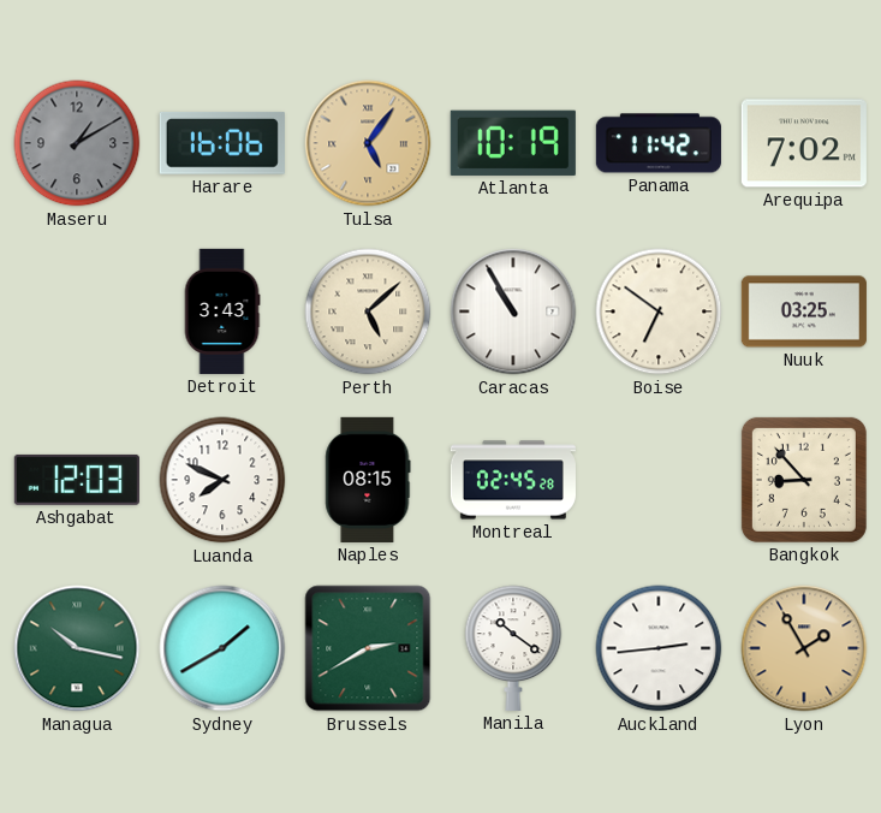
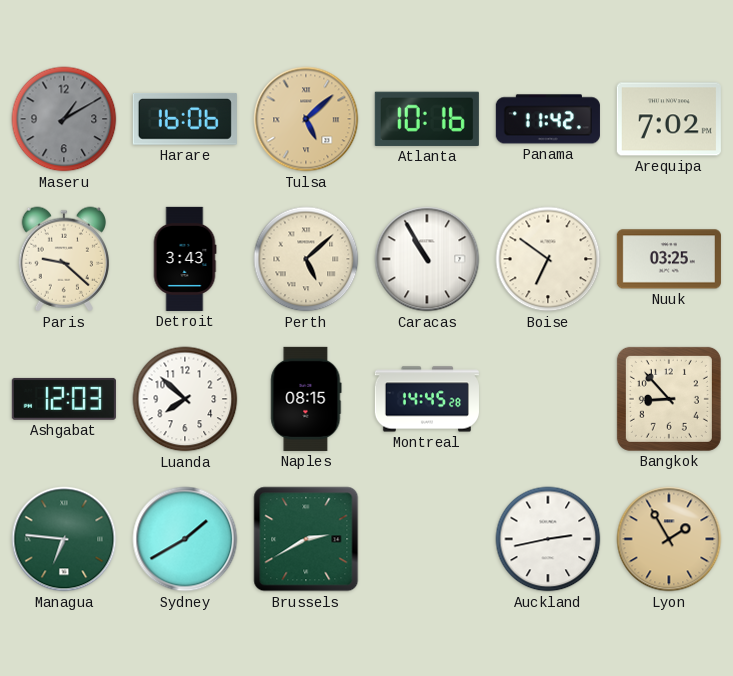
Tulsa: 5:06 -> 5:08
Atlanta: 10:19 -> 10:16
Paris: none -> 9:22
Luanda: 7:49 -> 7:52
Montreal: 02:45 -> 14:45
Managua: 10:17 -> 6:46
Manila: 10:21 -> none
Auckland: 2:44 -> 2:43
